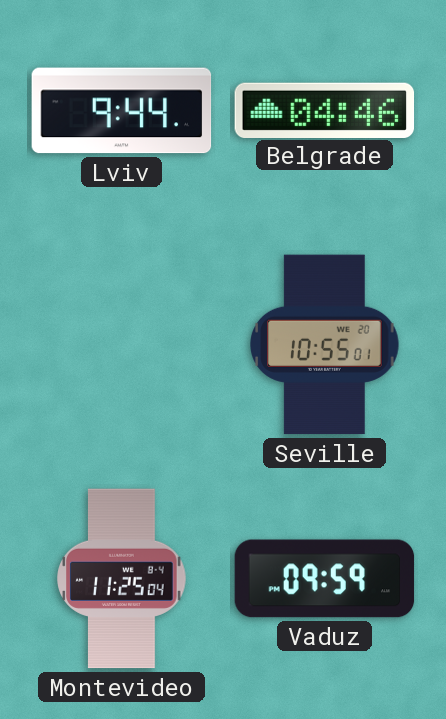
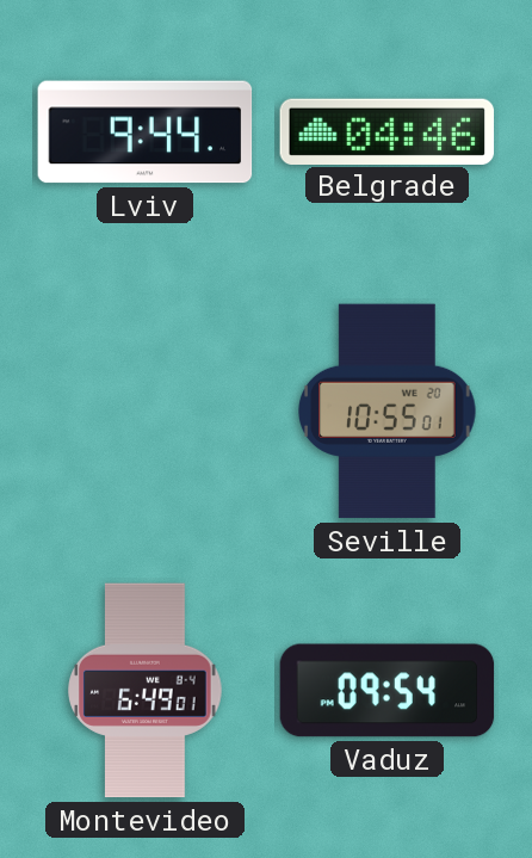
Montevideo: 11:25 -> 6:49
Vaduz: 09:59 -> 09:54
